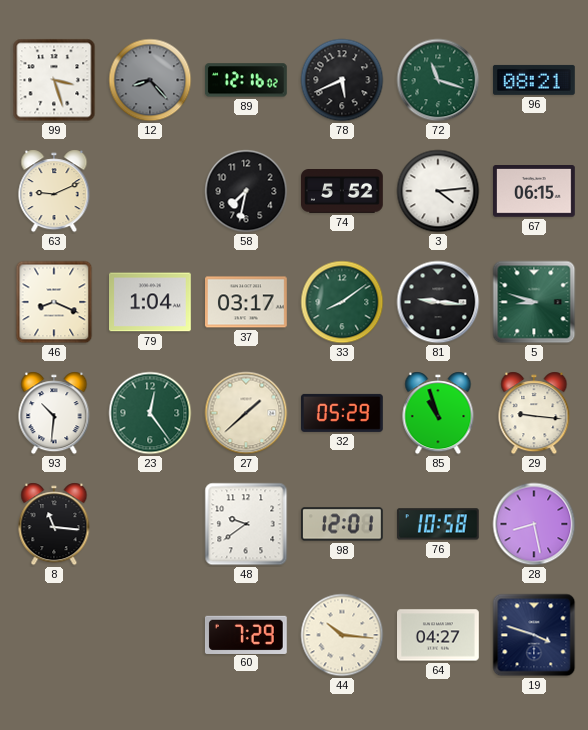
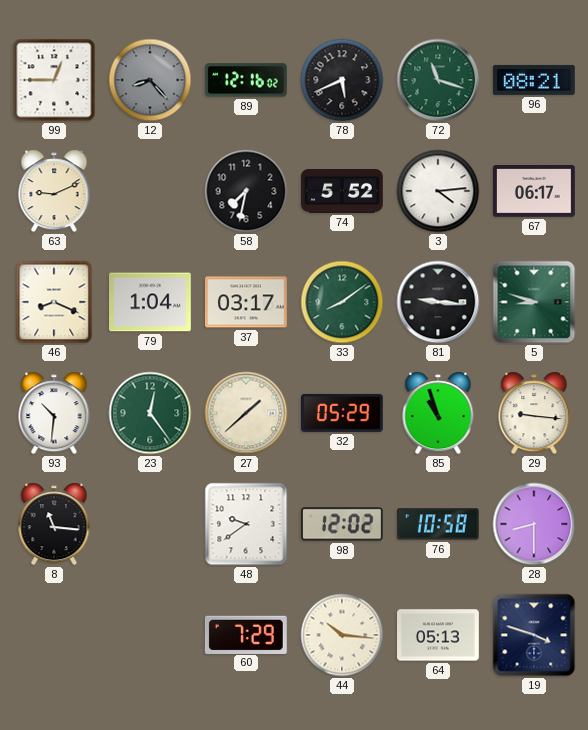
99: 3:27 -> 12:45
67: 06:15 -> 06:17
98: 12:01 -> 12:02
28: 8:28 -> 8:30
64: 04:27 -> 05:13
